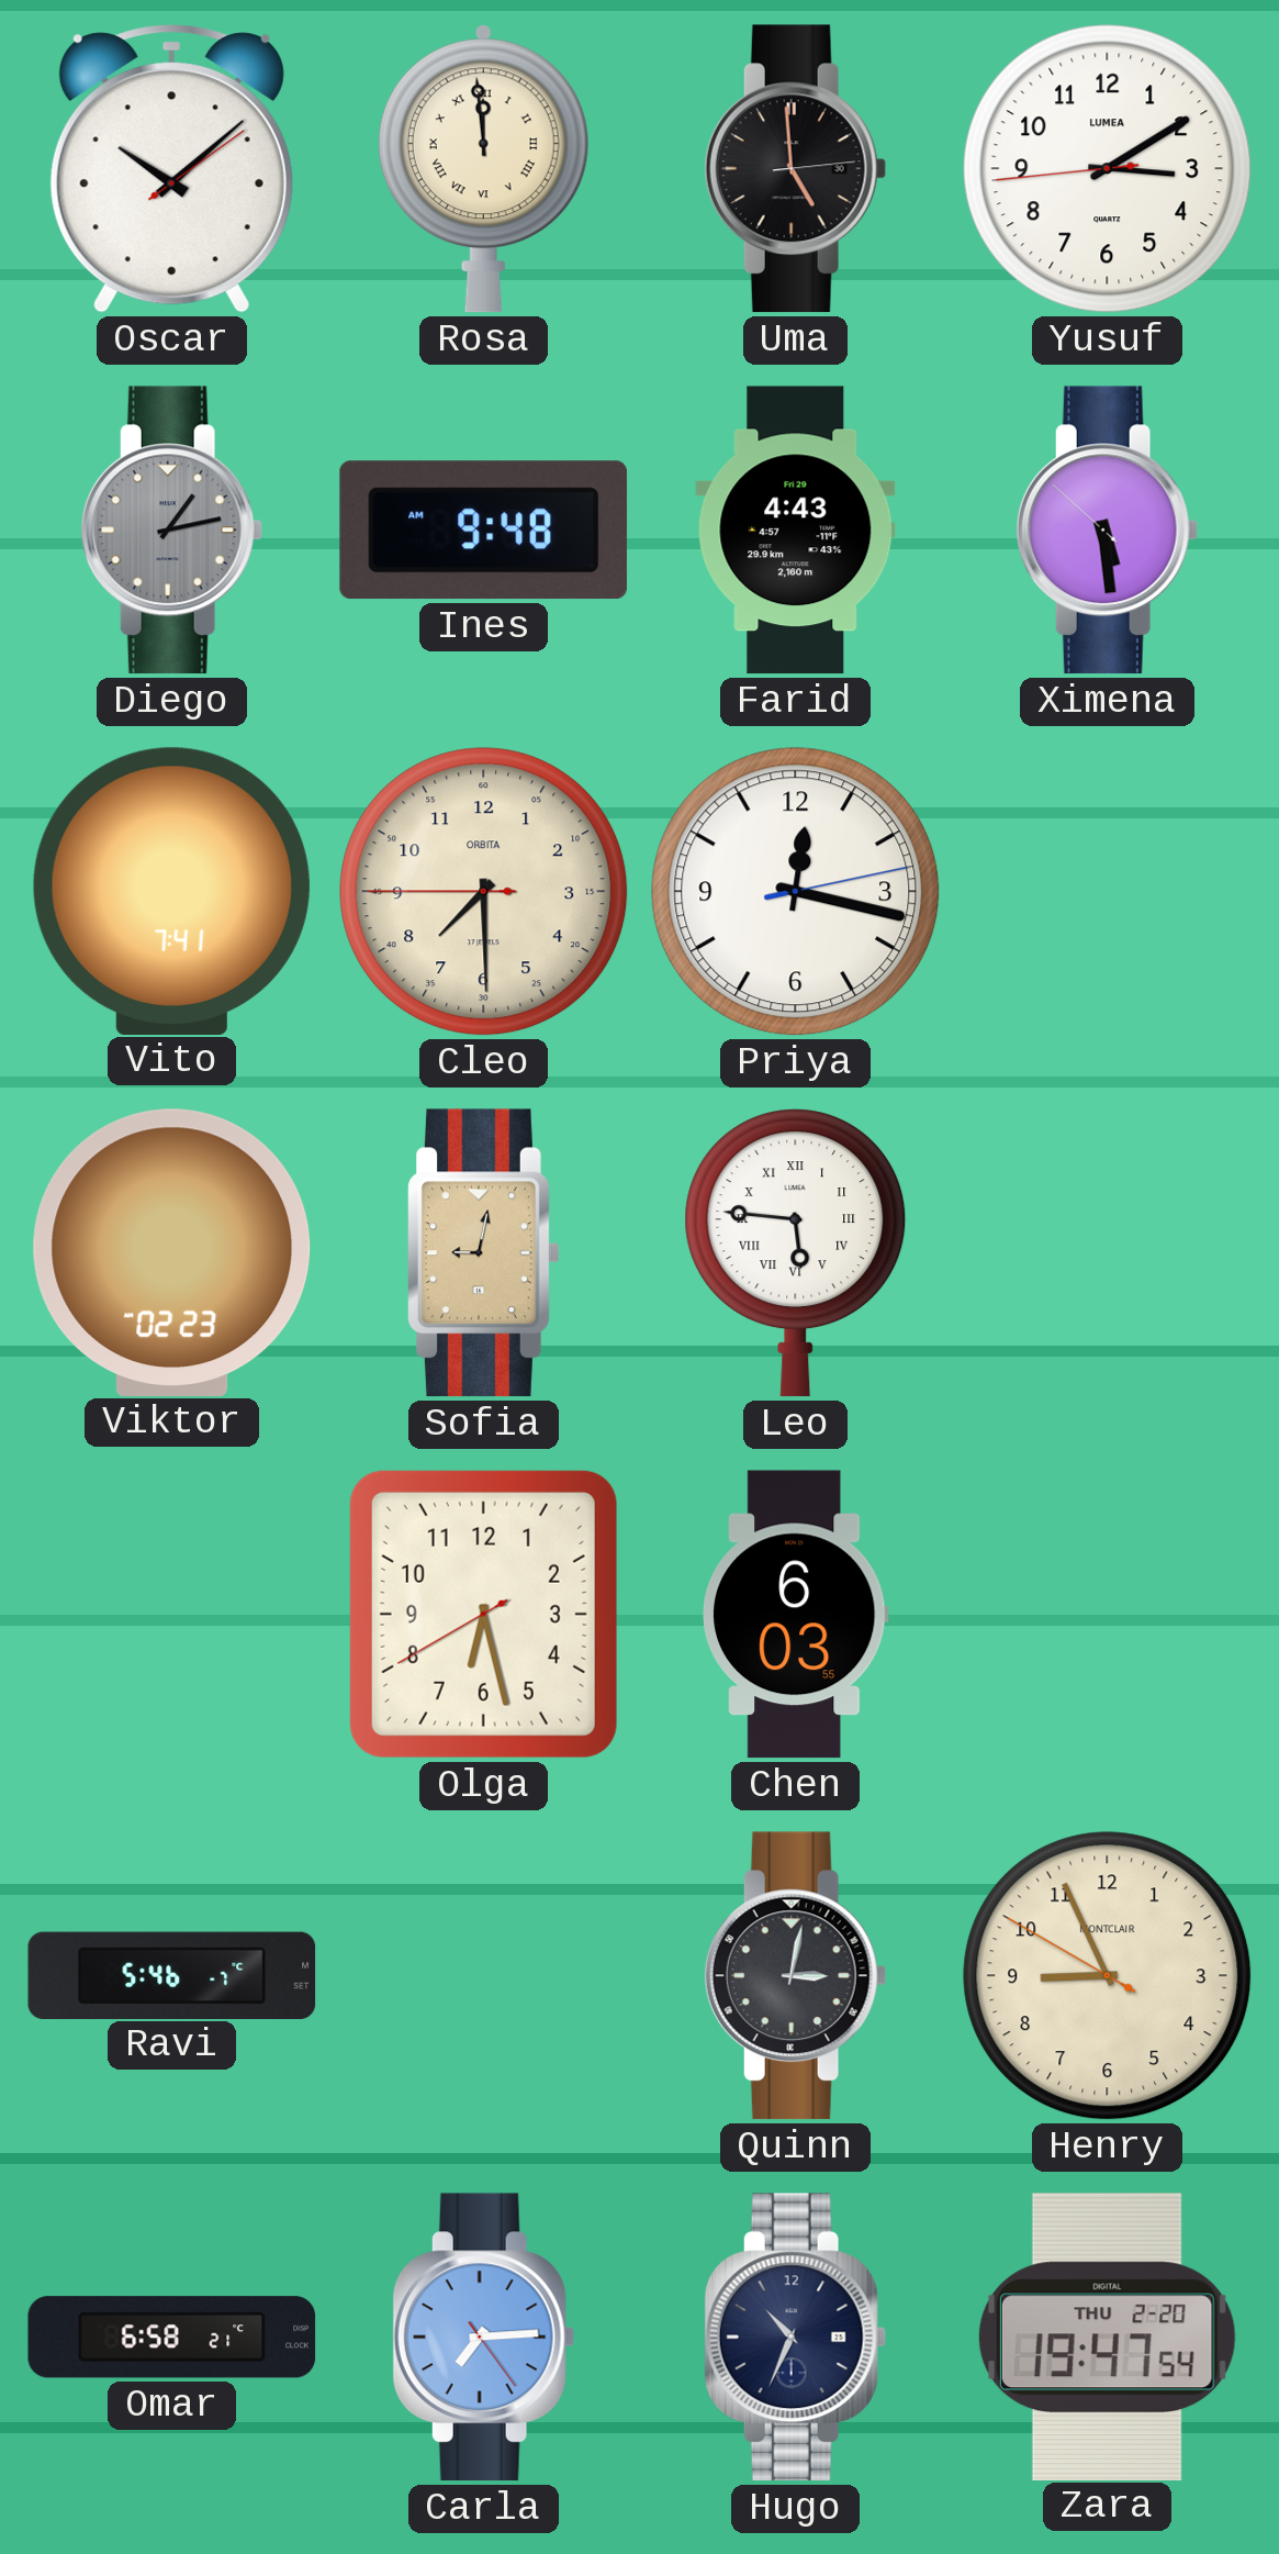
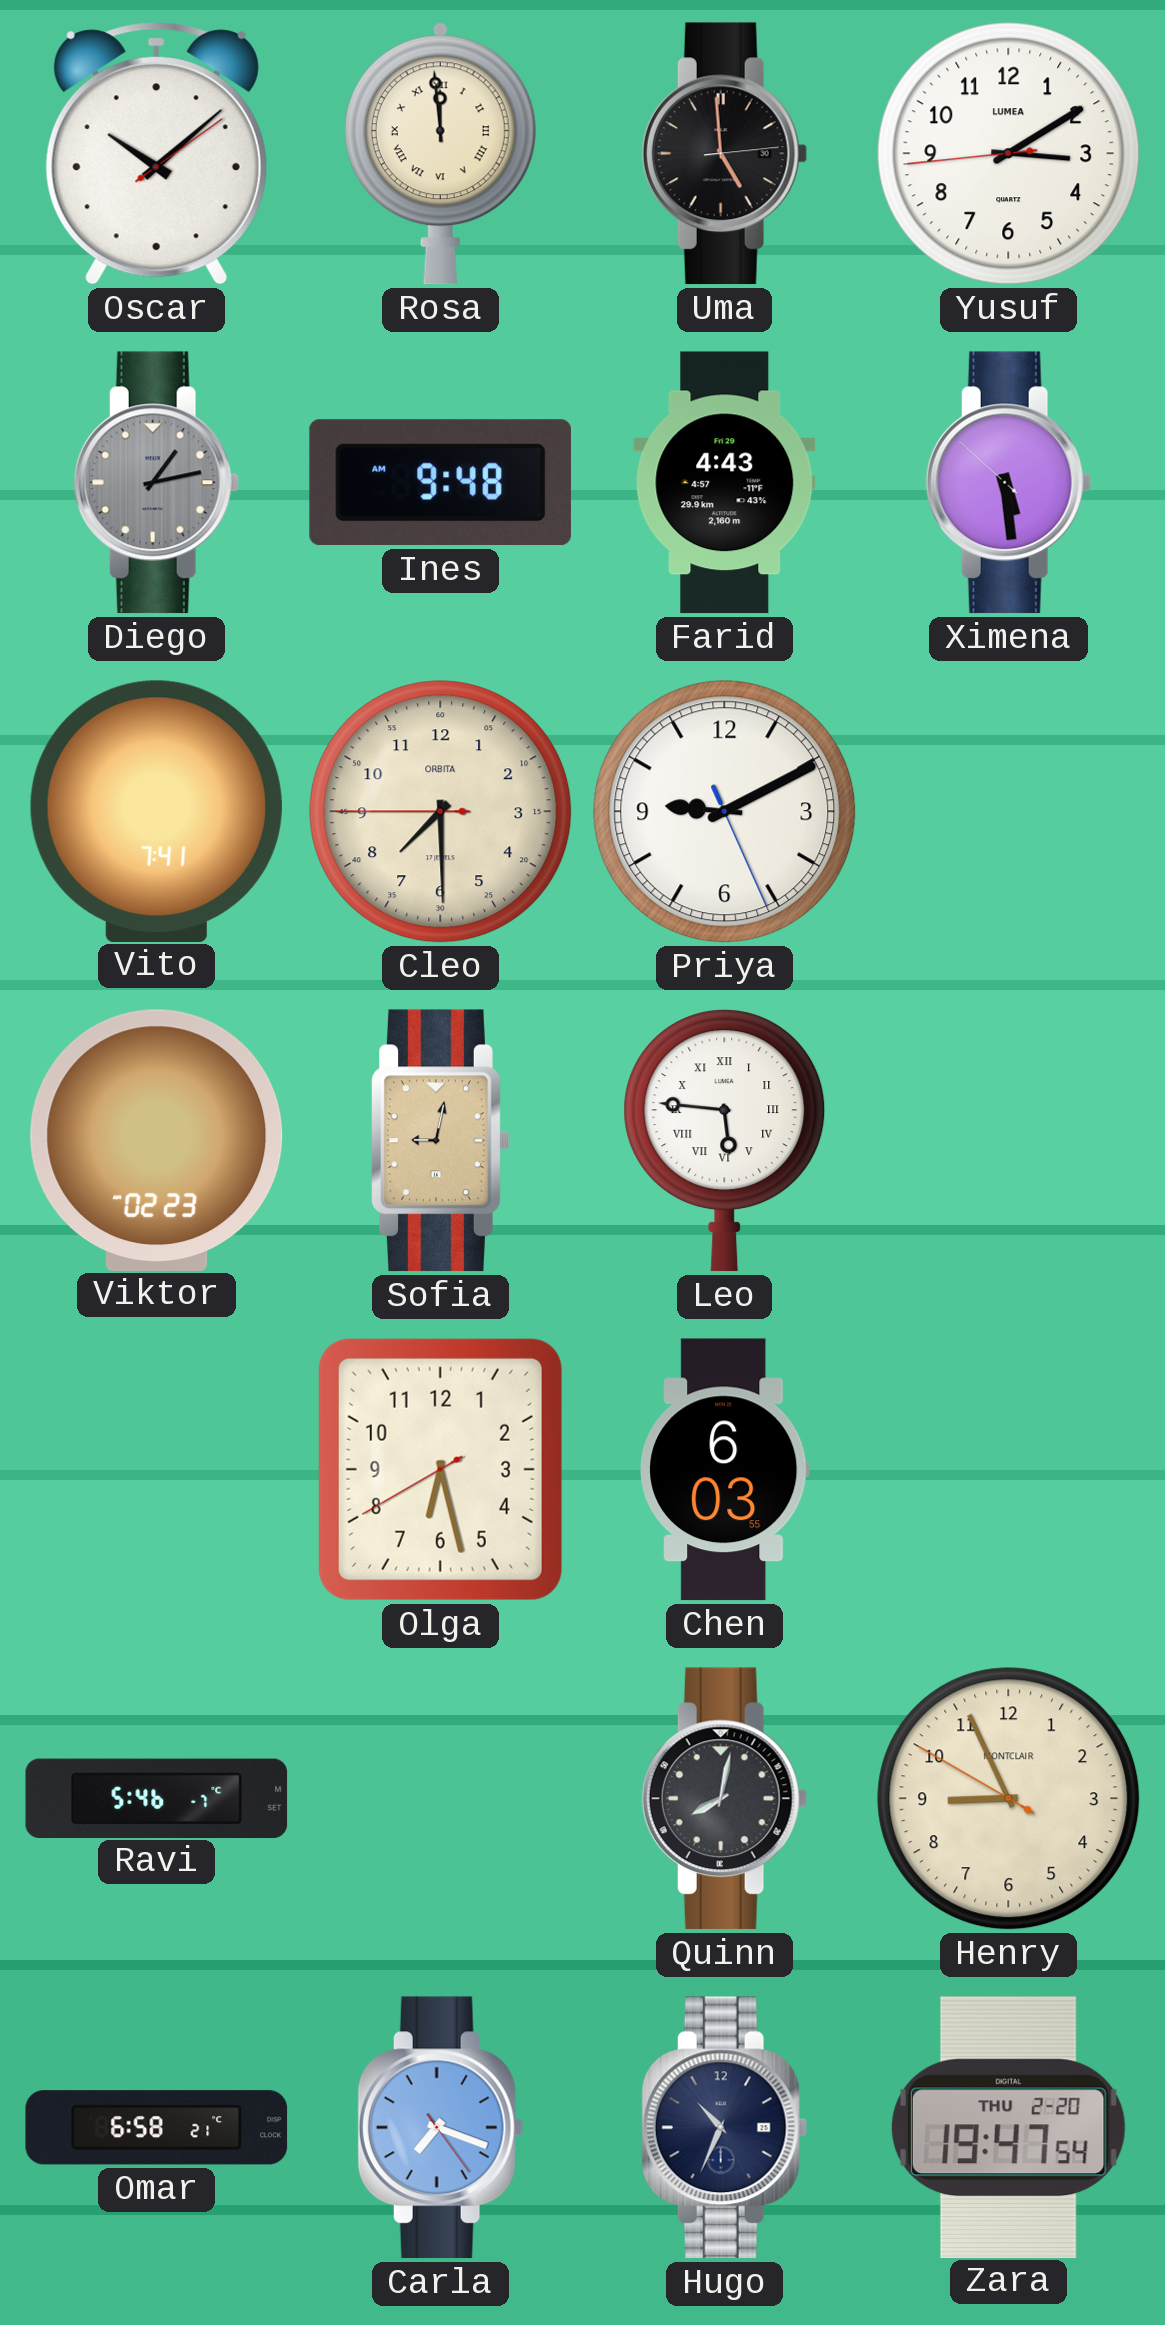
Priya: 12:17 -> 9:10
Quinn: 3:02 -> 8:02
Carla: 7:14 -> 7:18
